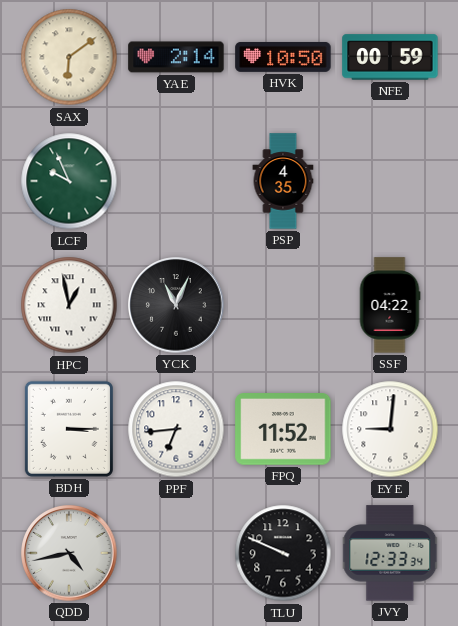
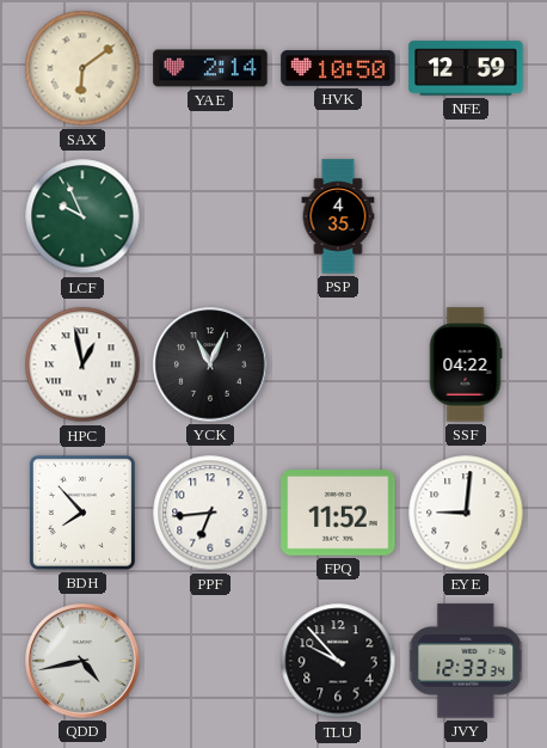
NFE: 00:59 -> 12:59
BDH: 3:15 -> 7:53
TLU: 9:49 -> 9:53
